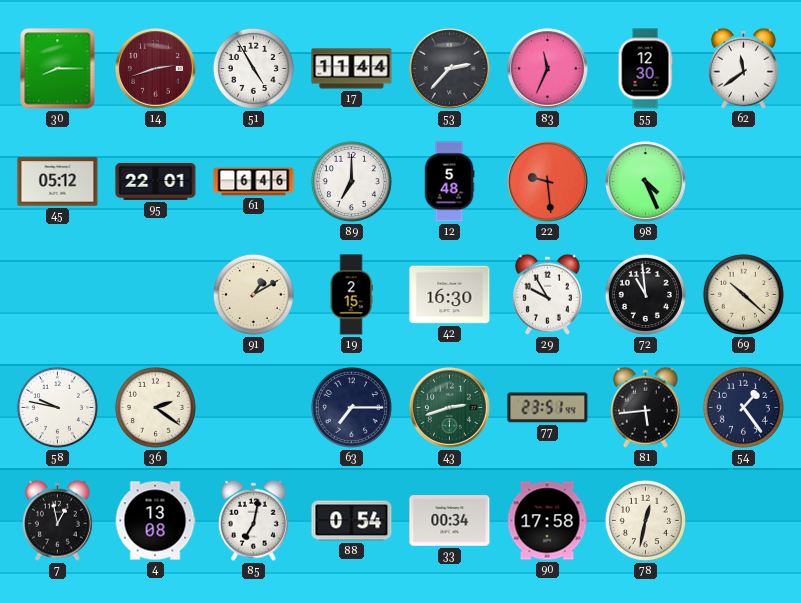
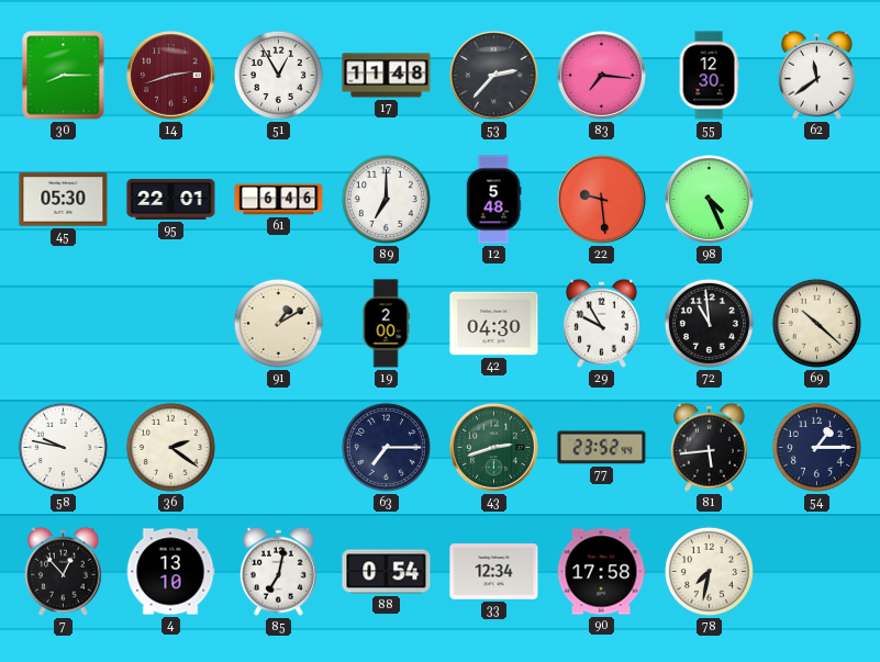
51: 4:55 -> 12:55
17: 11:44 -> 11:48
83: 11:34 -> 7:16
45: 05:12 -> 05:30
19: 2:15 -> 2:00
42: 16:30 -> 04:30
77: 23:51 -> 23:52
54: 1:24 -> 1:15
7: 12:58 -> 12:53
4: 13:08 -> 13:10
33: 00:34 -> 12:34
78: 12:32 -> 7:32
